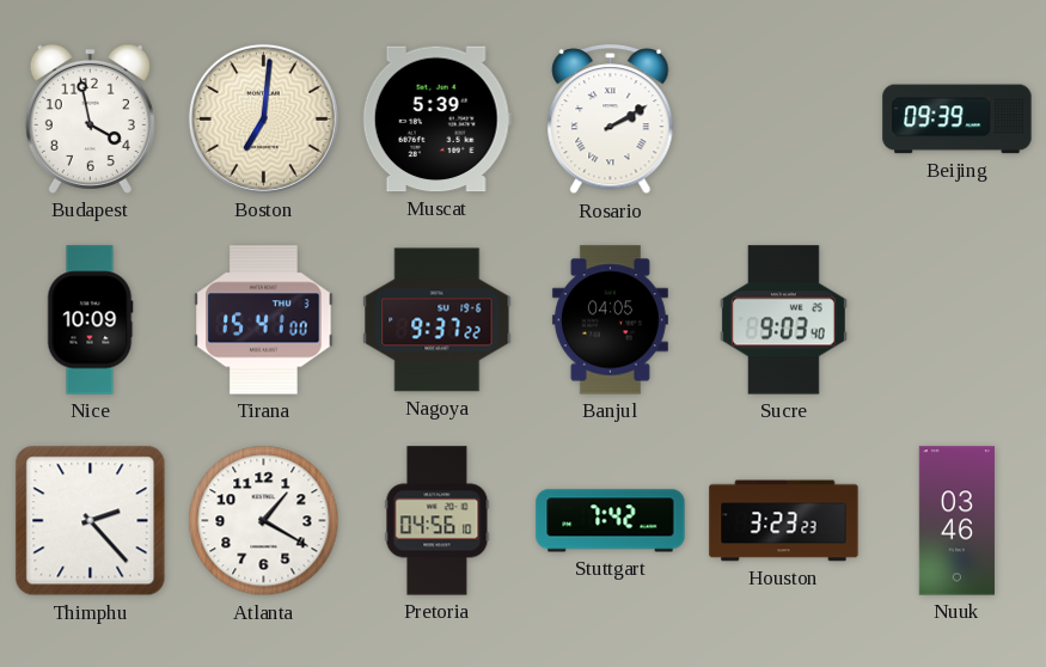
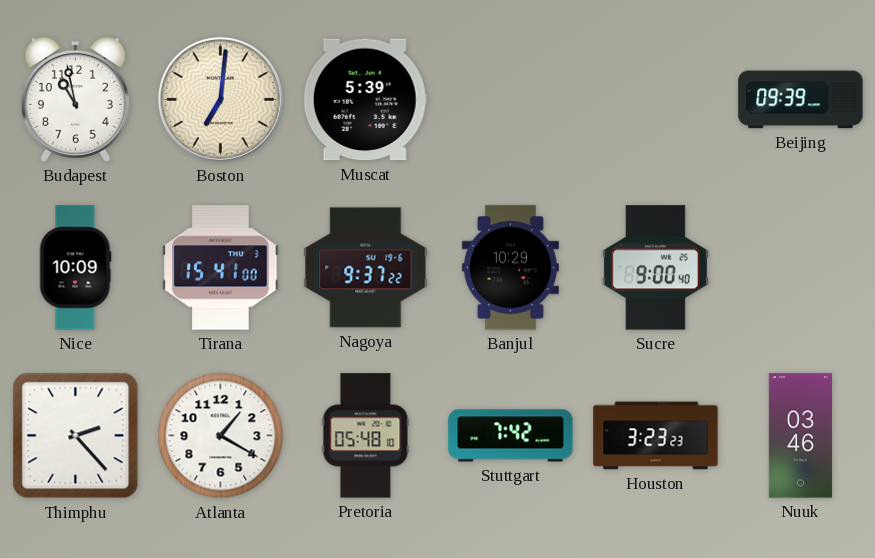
Budapest: 3:58 -> 10:58
Rosario: 2:10 -> none
Banjul: 04:05 -> 10:29
Sucre: 9:03 -> 9:00
Pretoria: 04:56 -> 05:48
